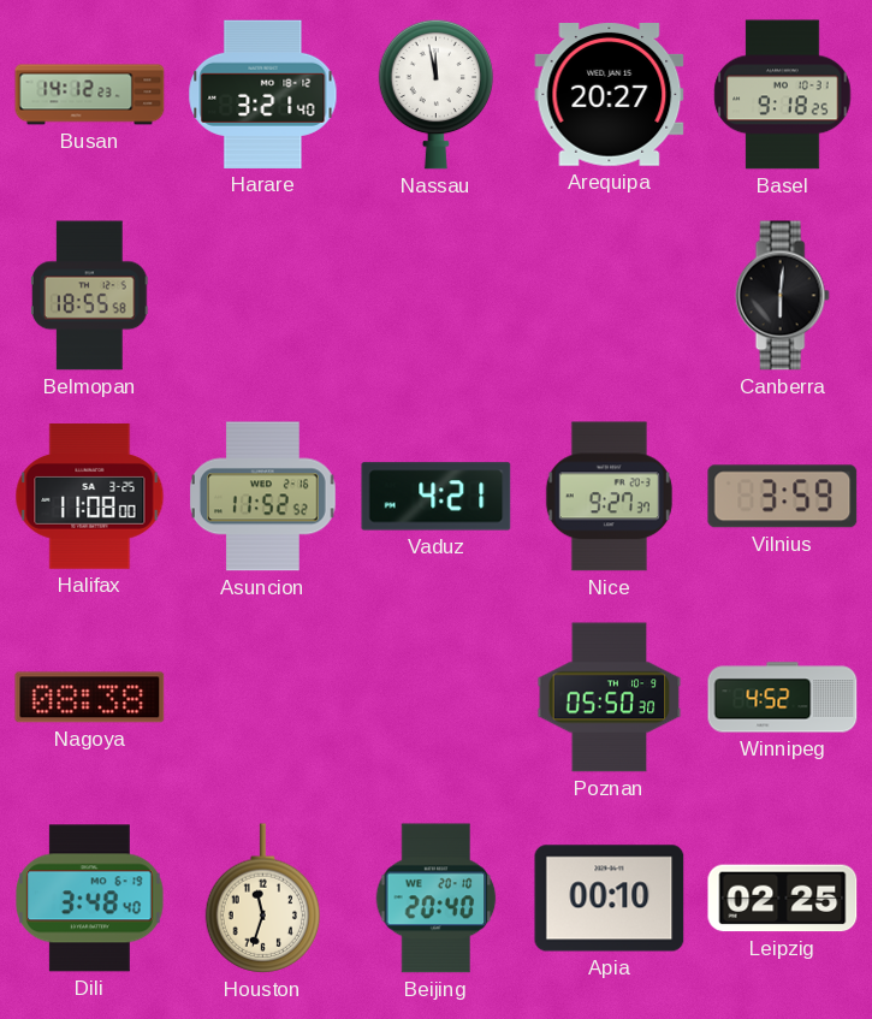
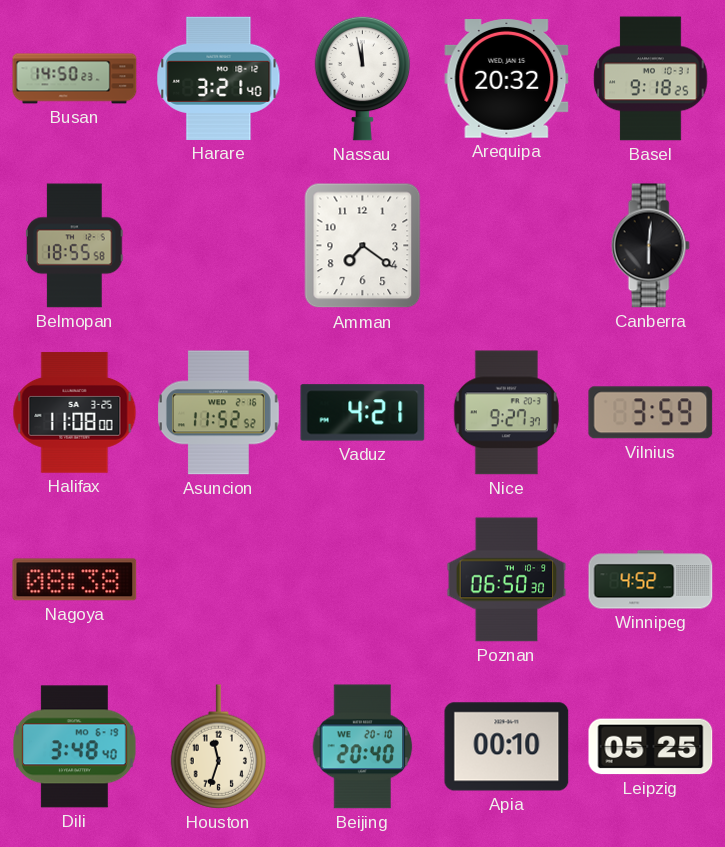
Busan: 14:12 -> 14:50
Arequipa: 20:27 -> 20:32
Amman: none -> 7:21
Poznan: 05:50 -> 06:50
Leipzig: 02:25 -> 05:25
